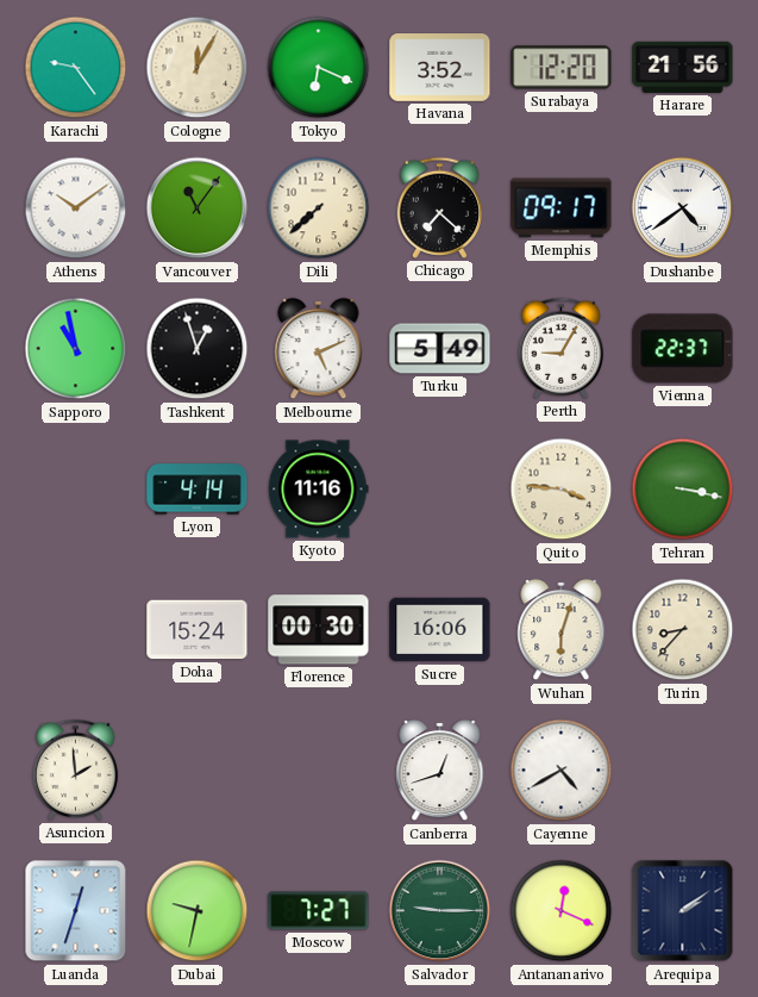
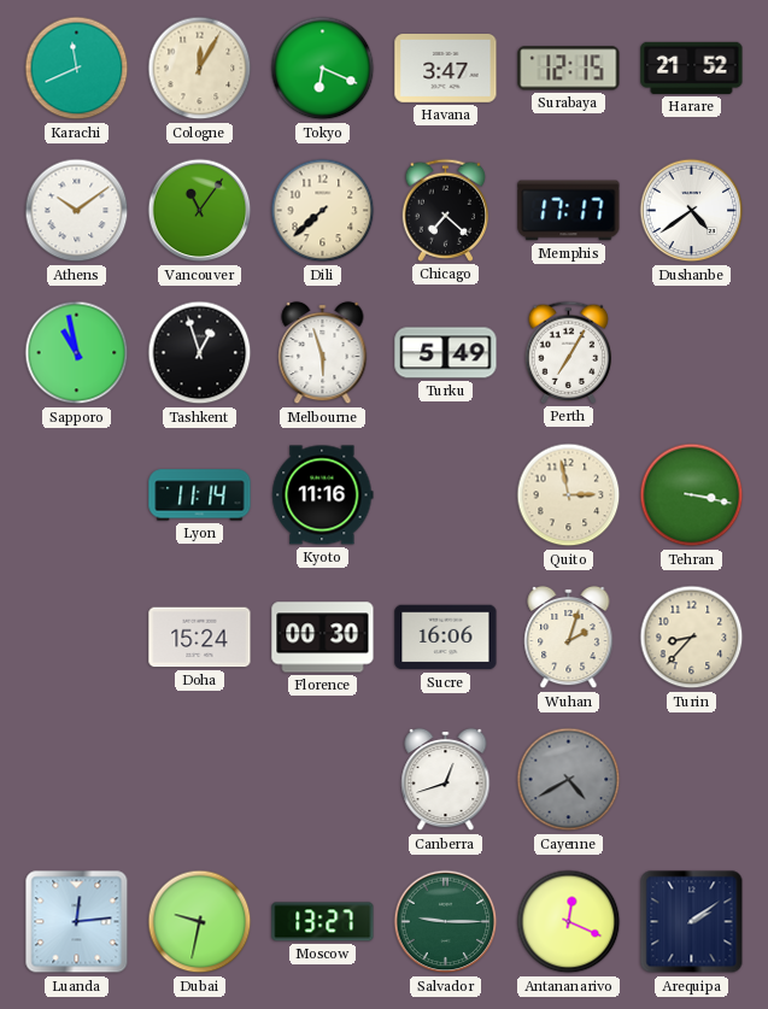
Karachi: 9:24 -> 11:41
Havana: 3:52 -> 3:47
Surabaya: 12:20 -> 12:15
Harare: 21:56 -> 21:52
Memphis: 09:17 -> 17:17
Melbourne: 5:11 -> 5:57
Perth: 9:05 -> 7:05
Vienna: 22:37 -> none
Lyon: 4:14 -> 11:14
Quito: 3:46 -> 2:58
Wuhan: 6:03 -> 2:03
Asuncion: 1:59 -> none
Cayenne dial: white -> grey
Luanda: 12:33 -> 12:14
Moscow: 7:27 -> 13:27
